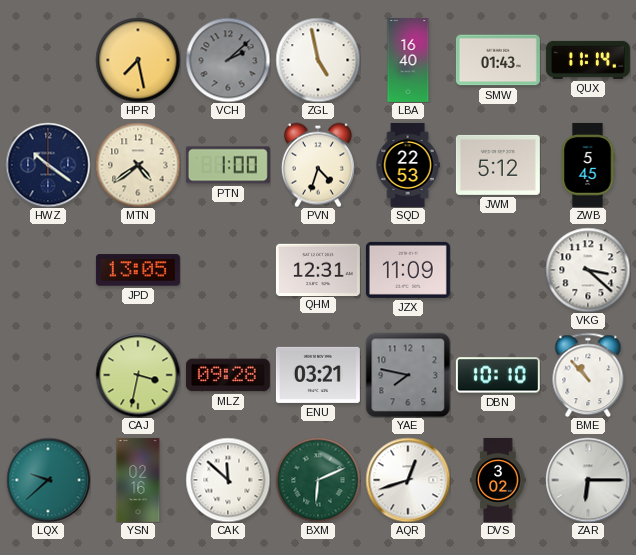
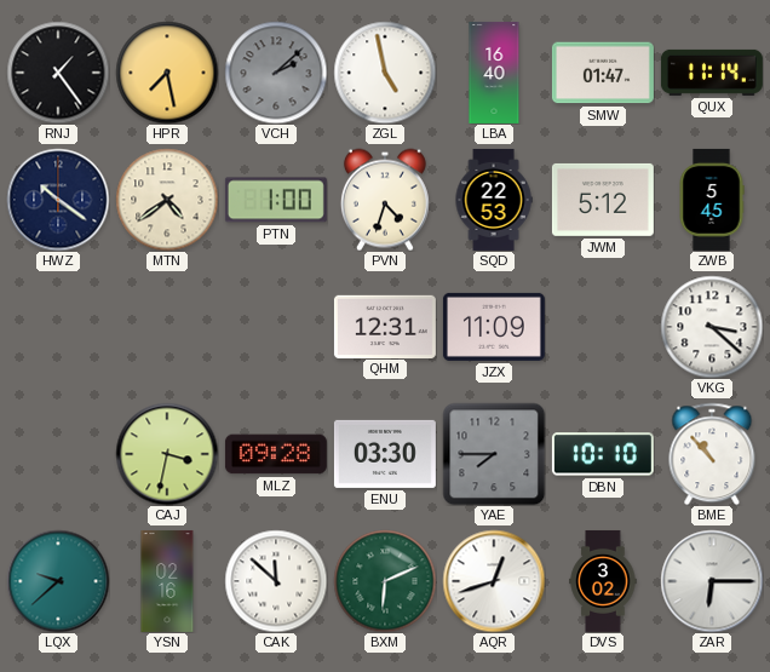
RNJ: none -> 1:24
SMW: 01:43 -> 01:47
JPD: 13:05 -> none
ENU: 03:21 -> 03:30
YAE: 7:47 -> 7:45
